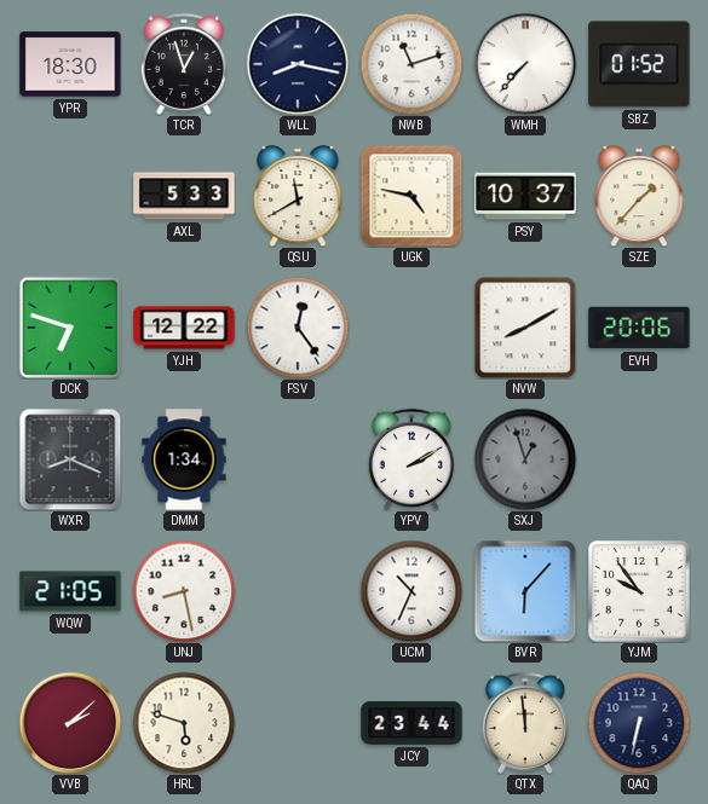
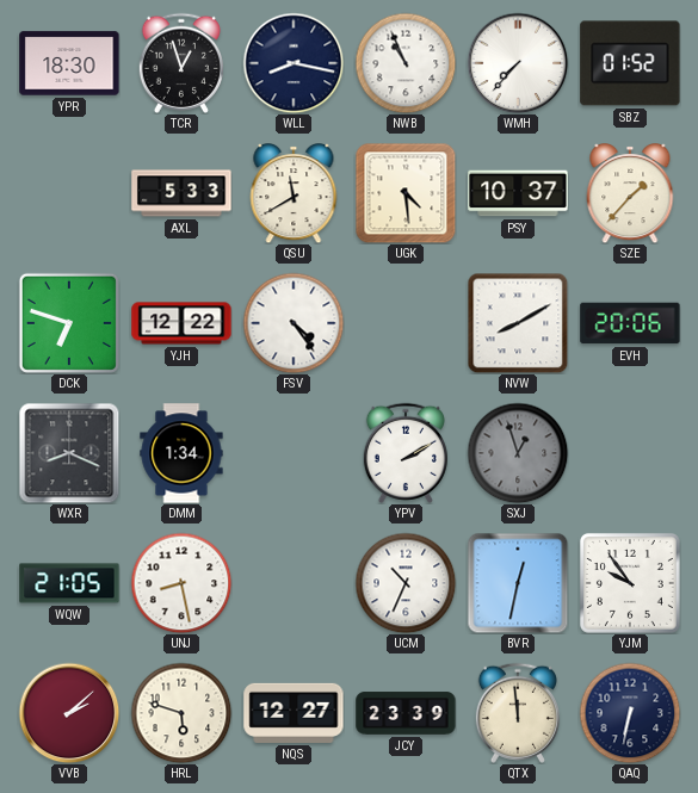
NWB: 11:12 -> 10:56
UGK: 4:47 -> 4:29
FSV: 12:24 -> 4:24
BVR: 6:07 -> 12:32
NQS: none -> 12:27
JCY: 23:44 -> 23:39
